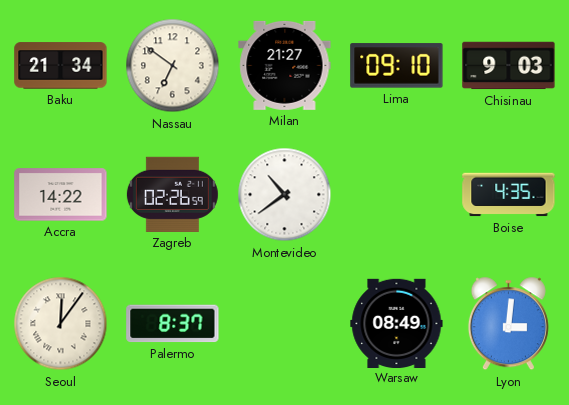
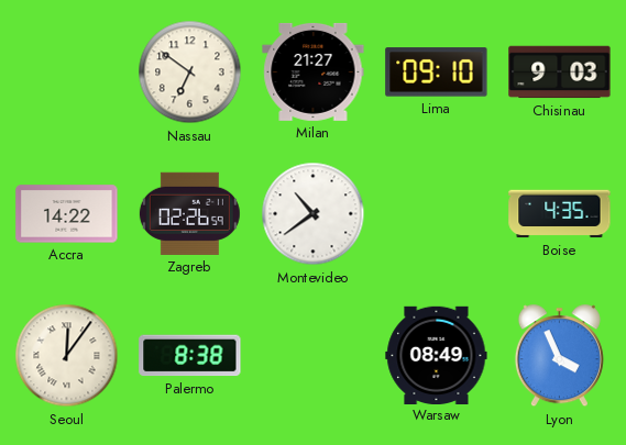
Baku: 21:34 -> none
Palermo: 8:37 -> 8:38
Lyon: 3:01 -> 3:56
